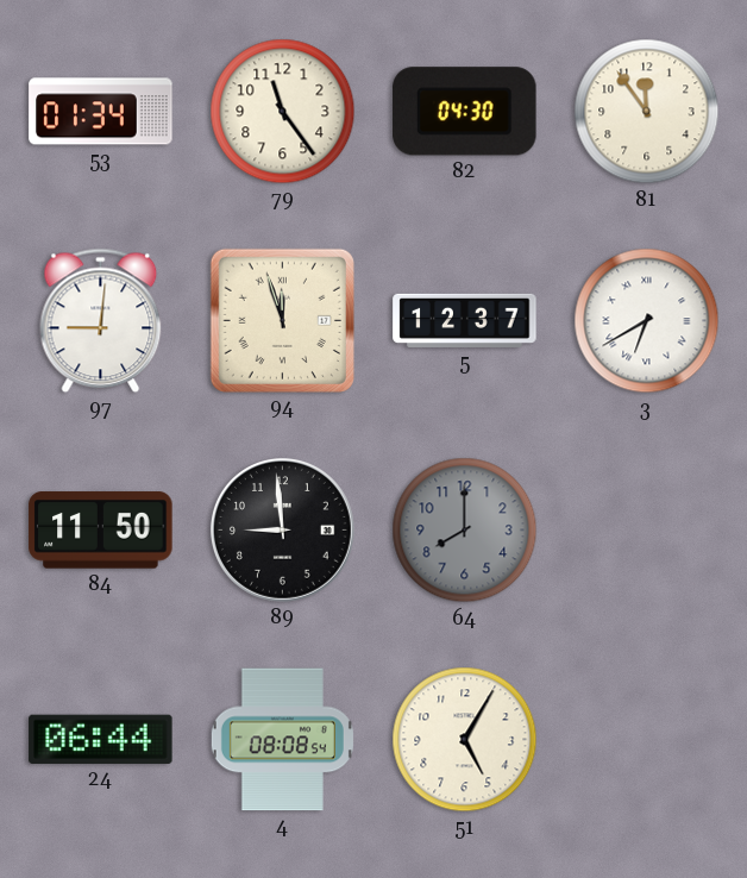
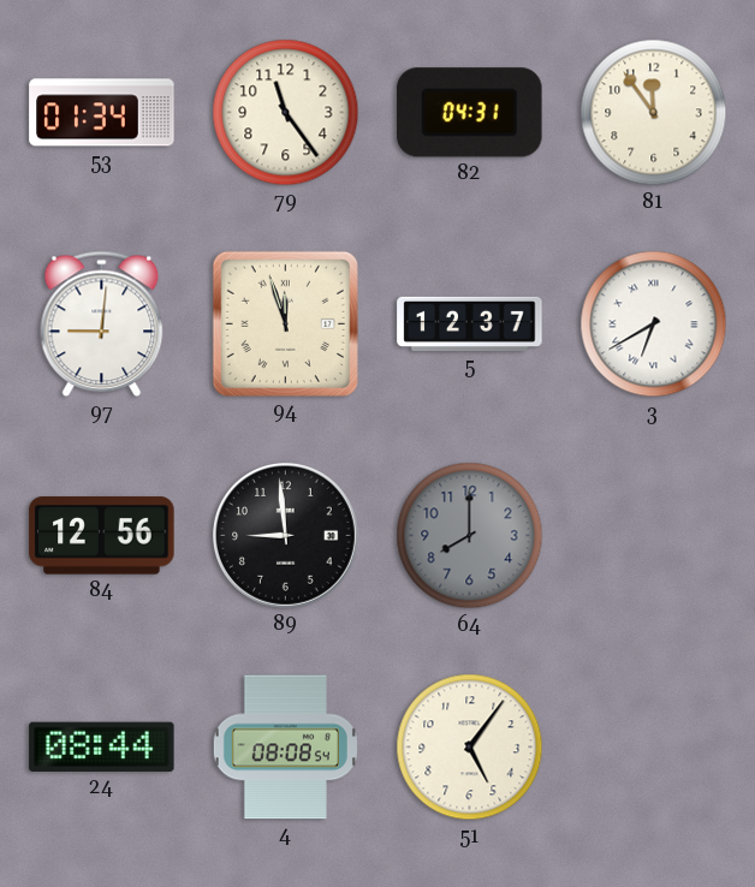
82: 04:30 -> 04:31
84: 11:50 -> 12:56
24: 06:44 -> 08:44
51: 5:05 -> 5:06
